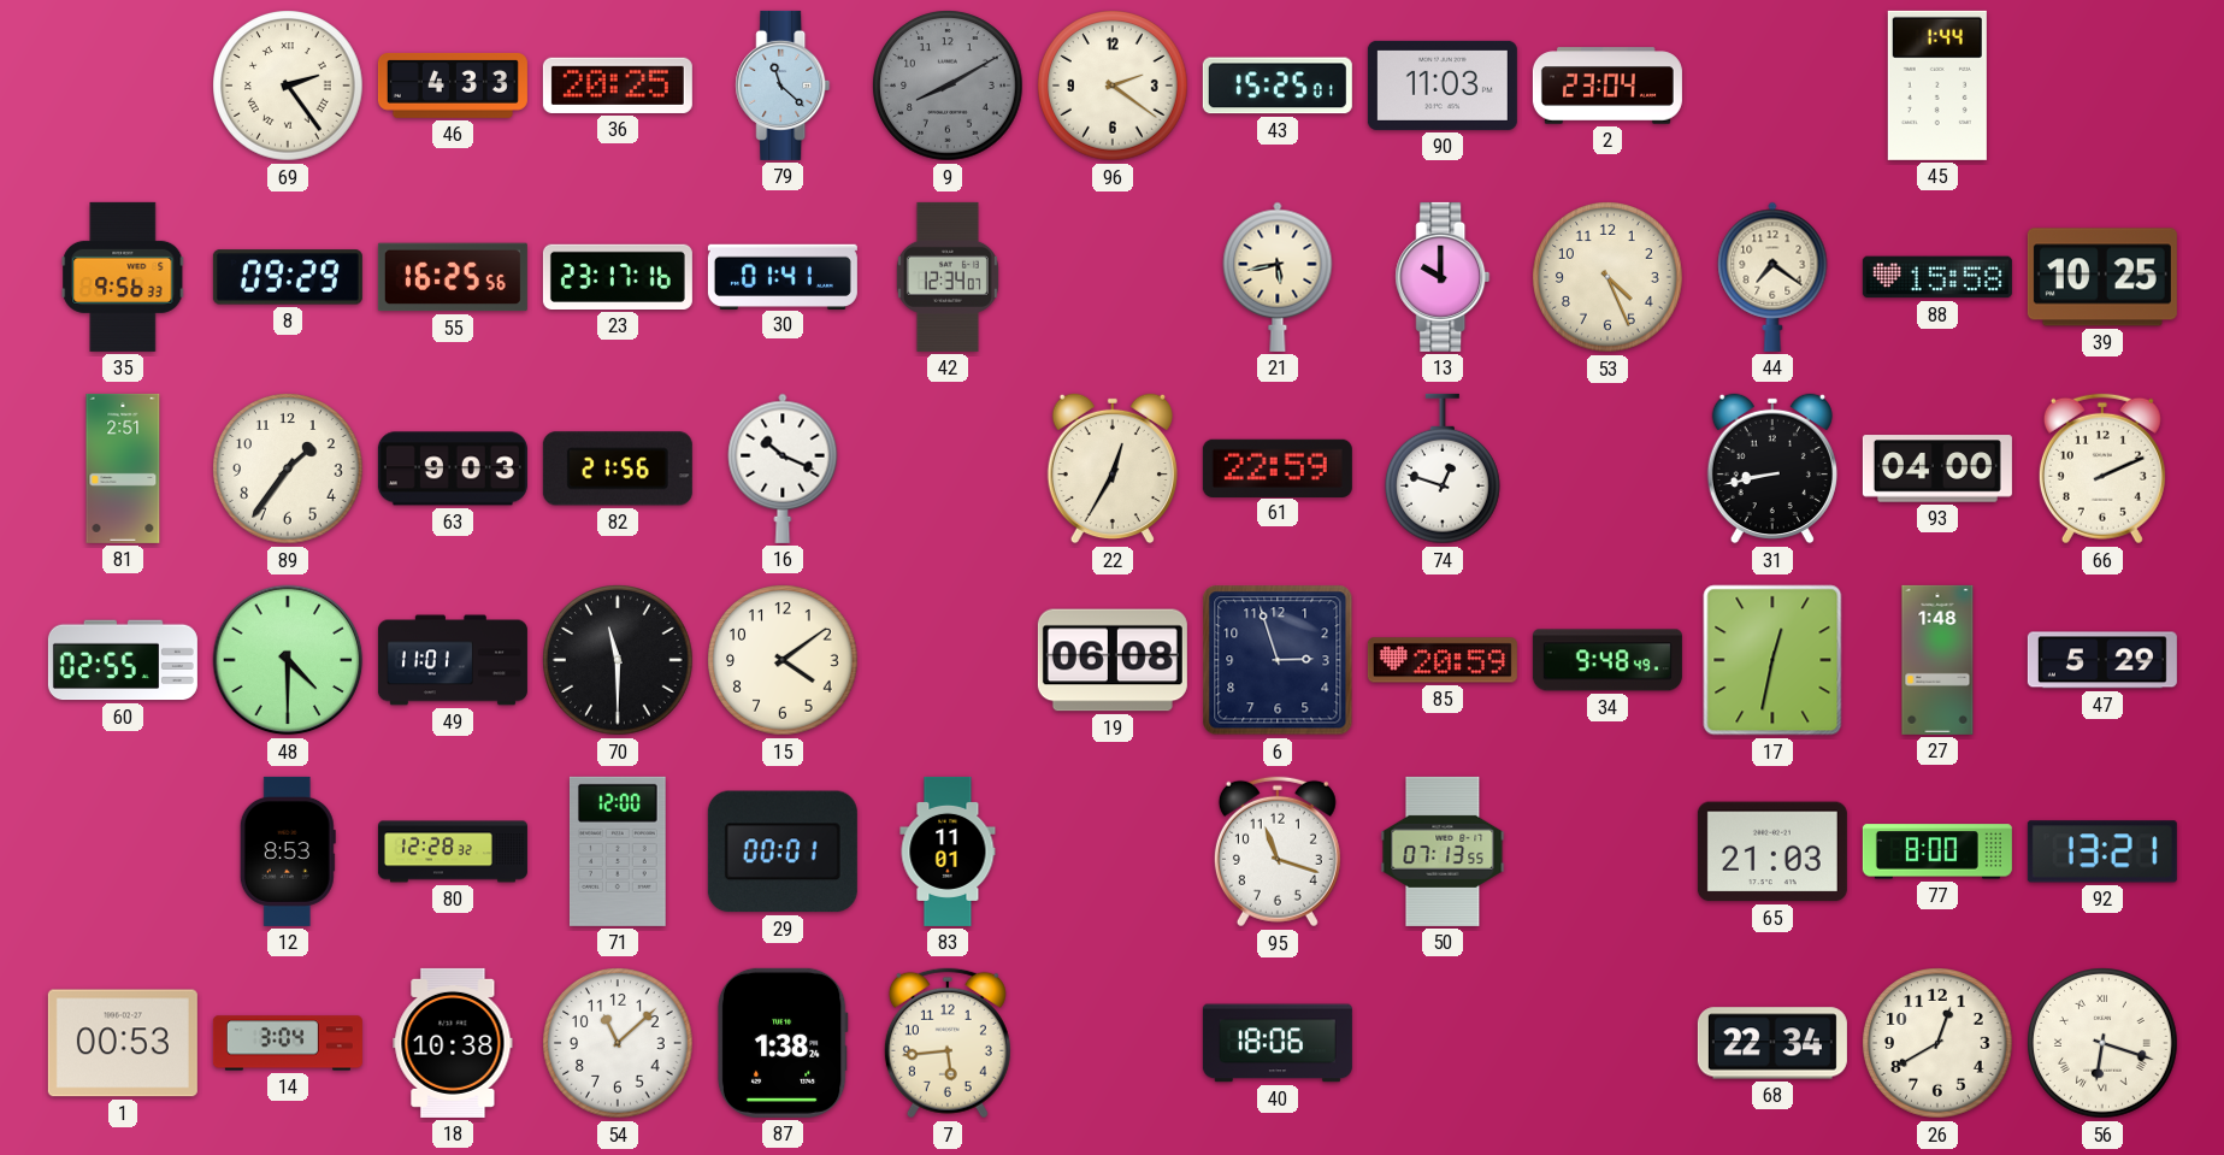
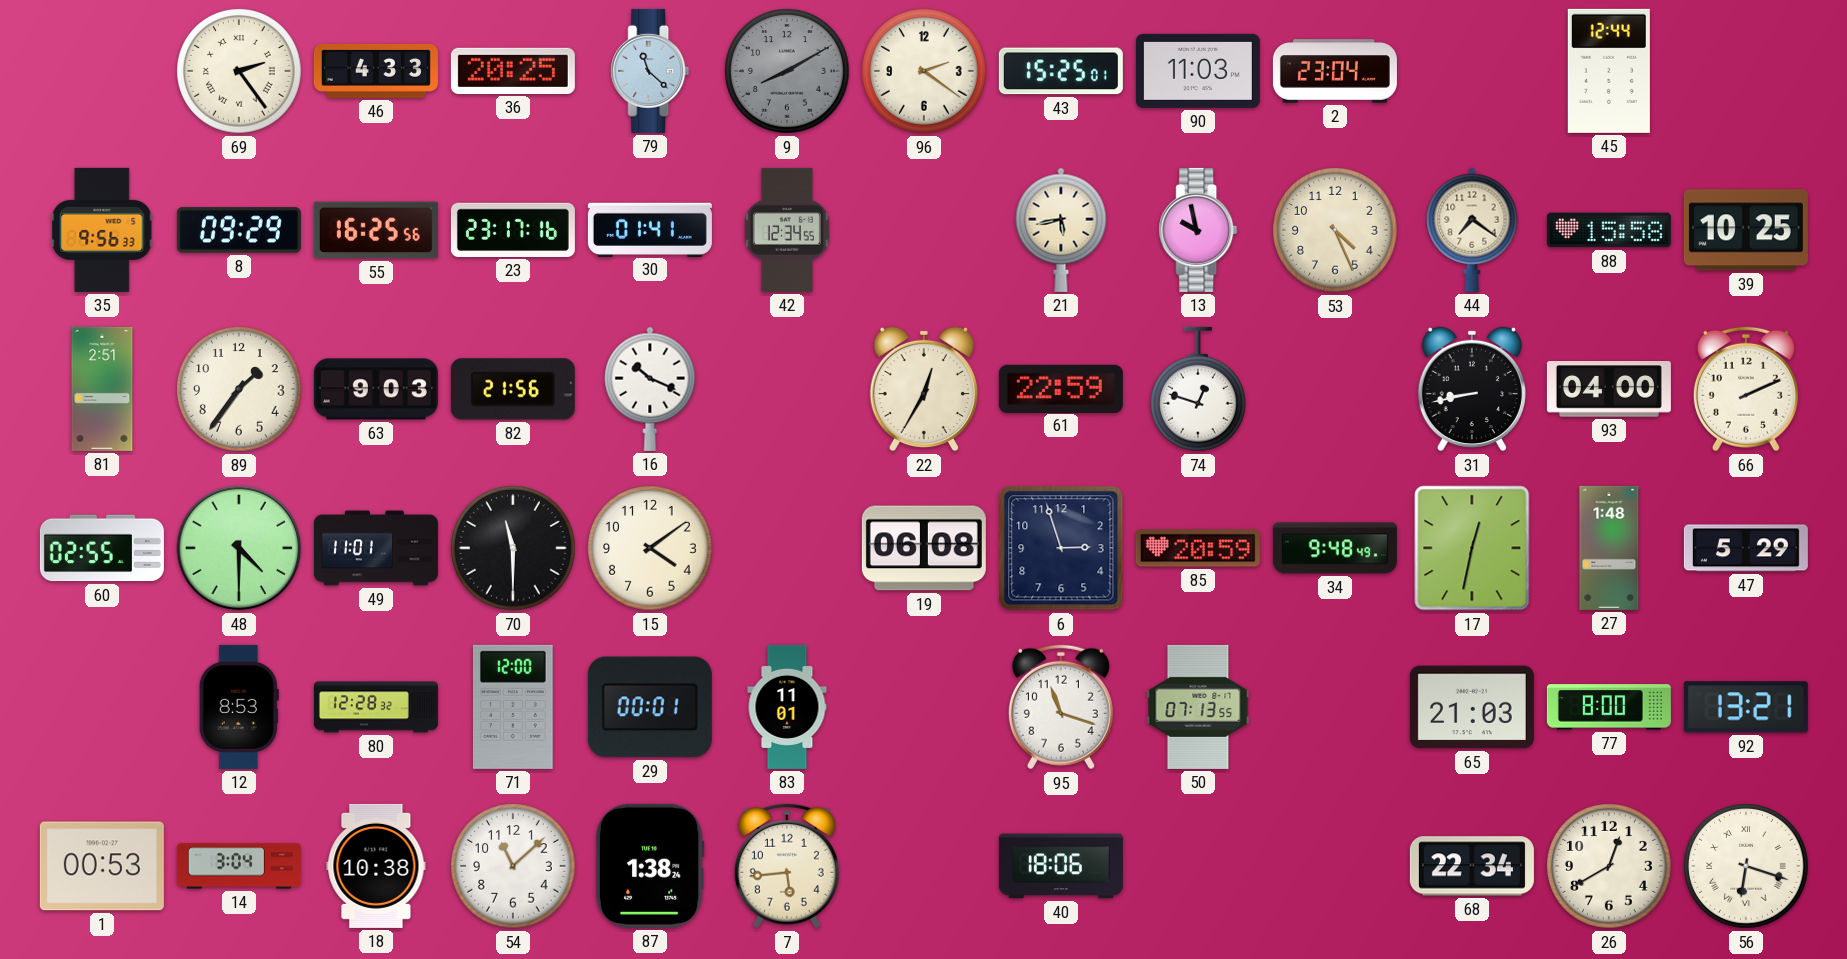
45: 1:44 -> 12:44
42: 12:34:07 -> 12:34:55
13: 10:00 -> 9:58
